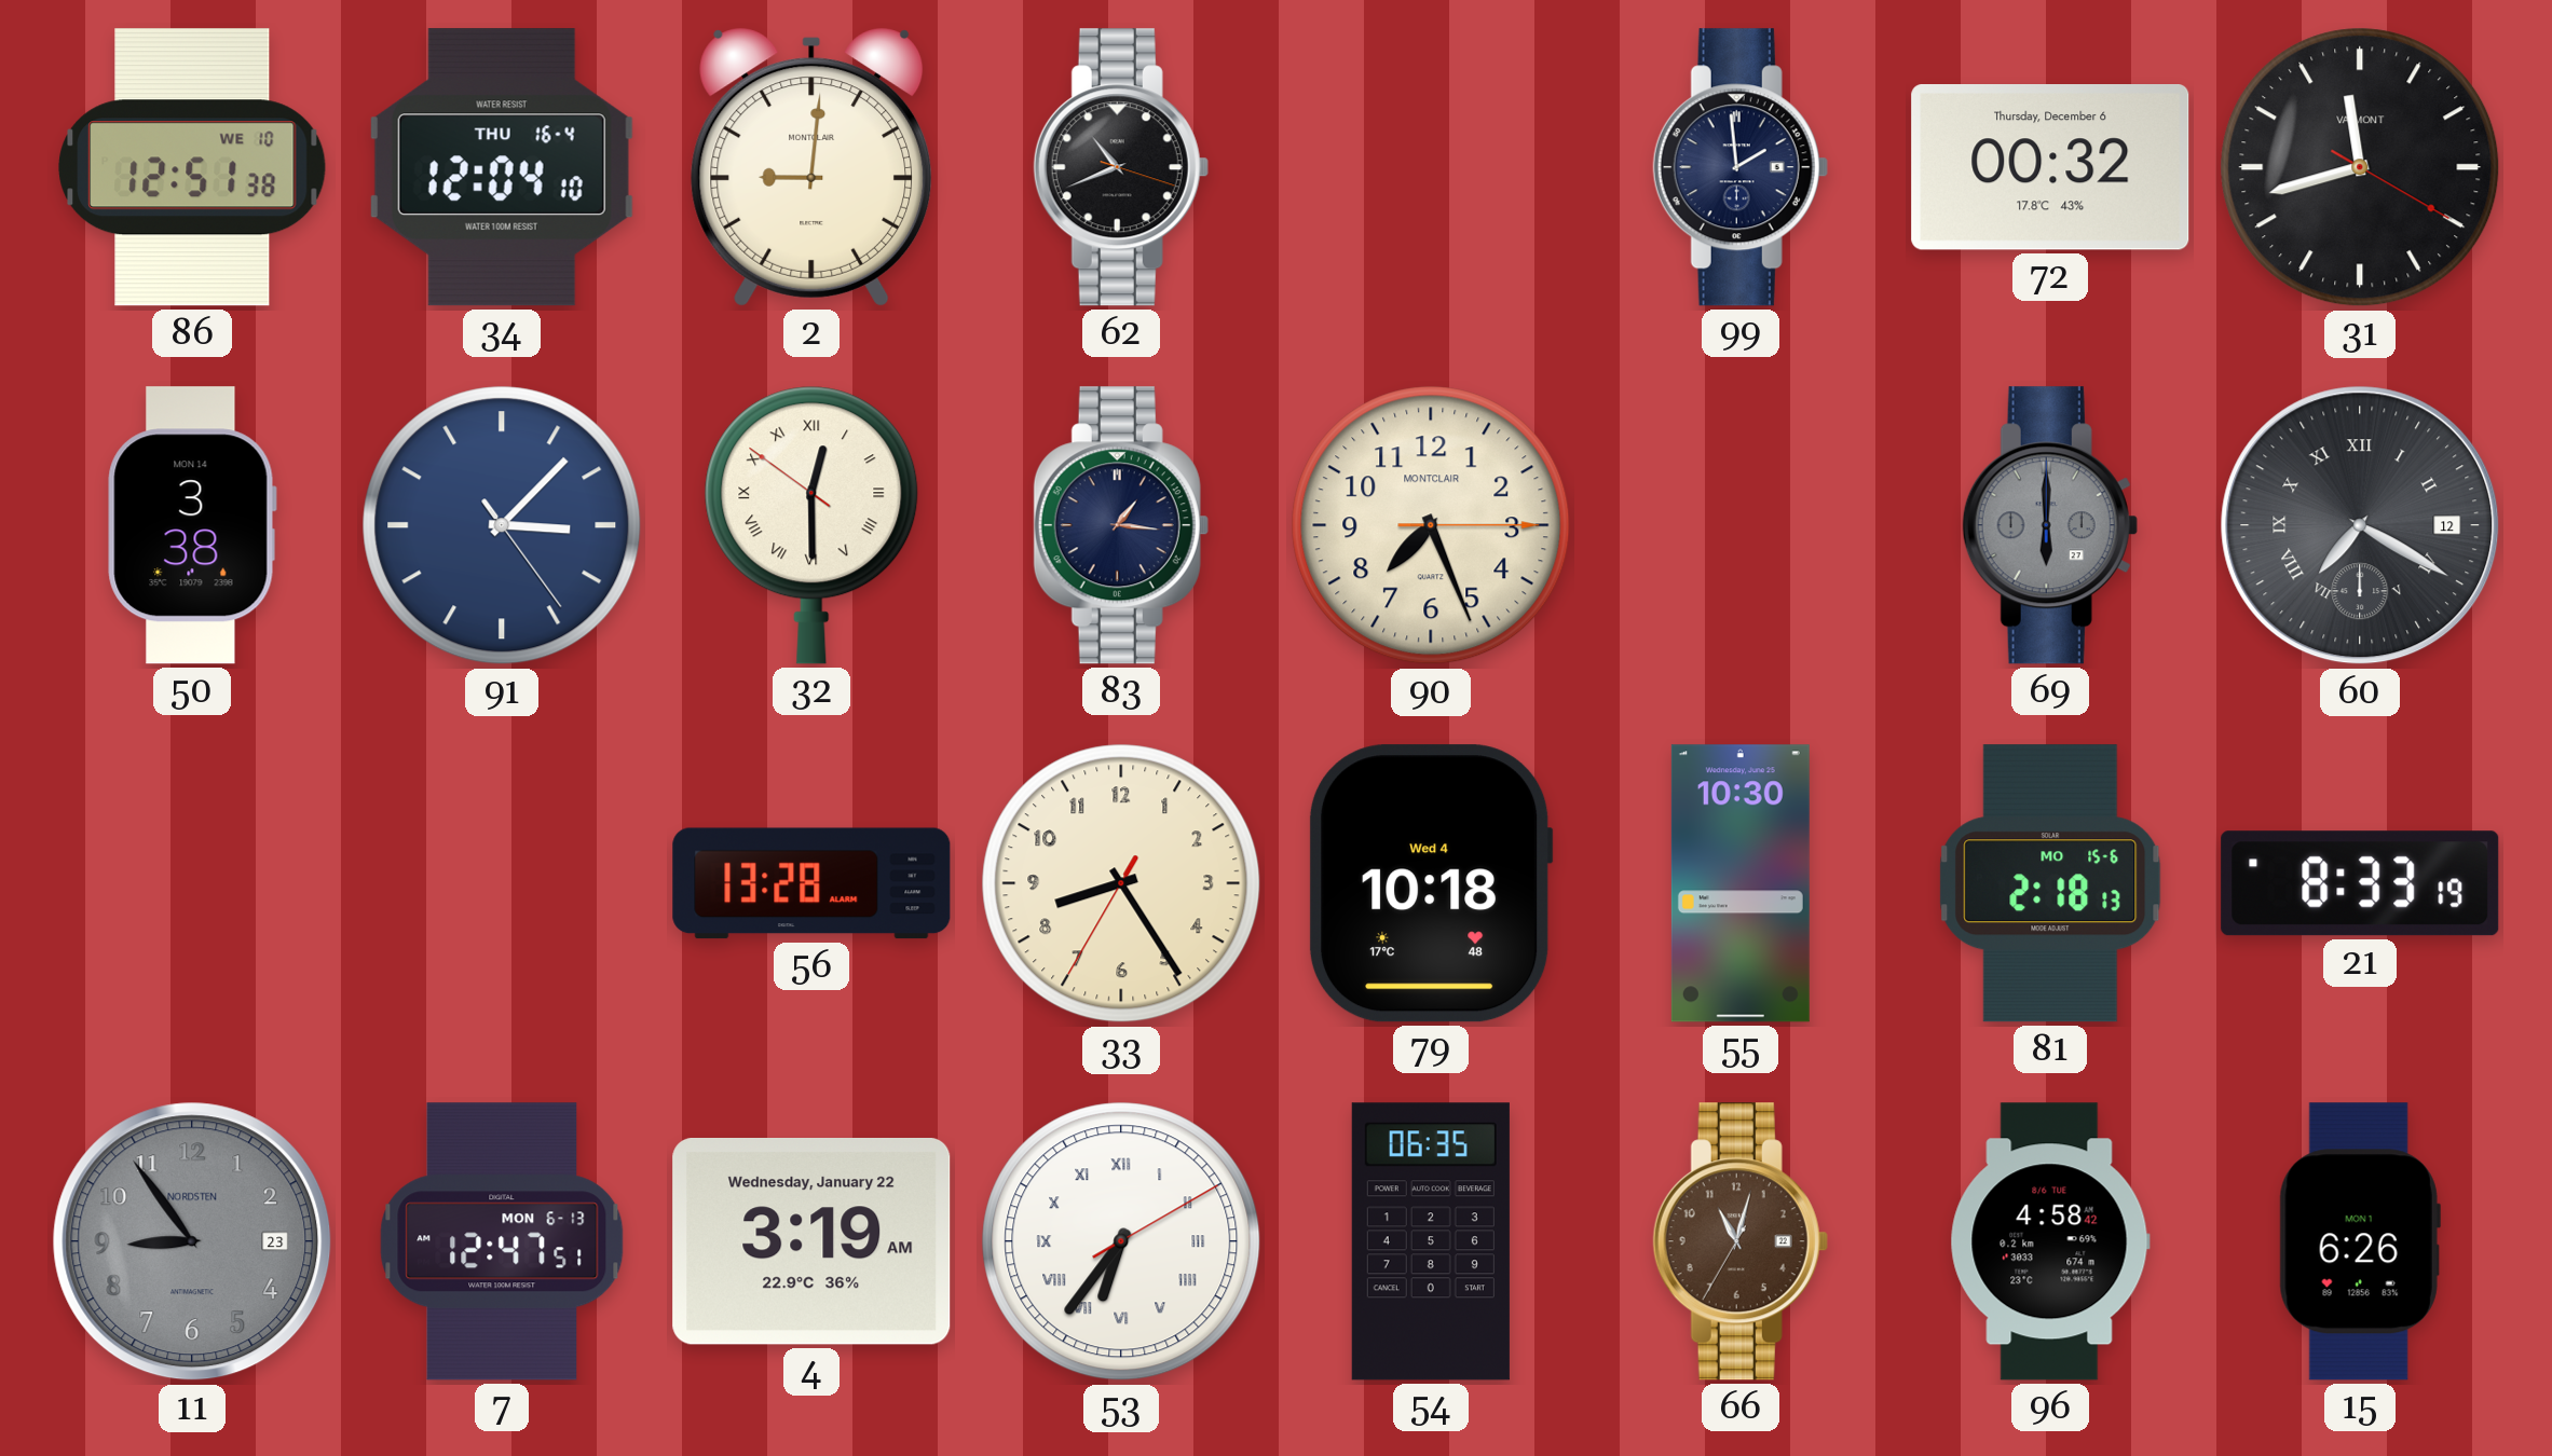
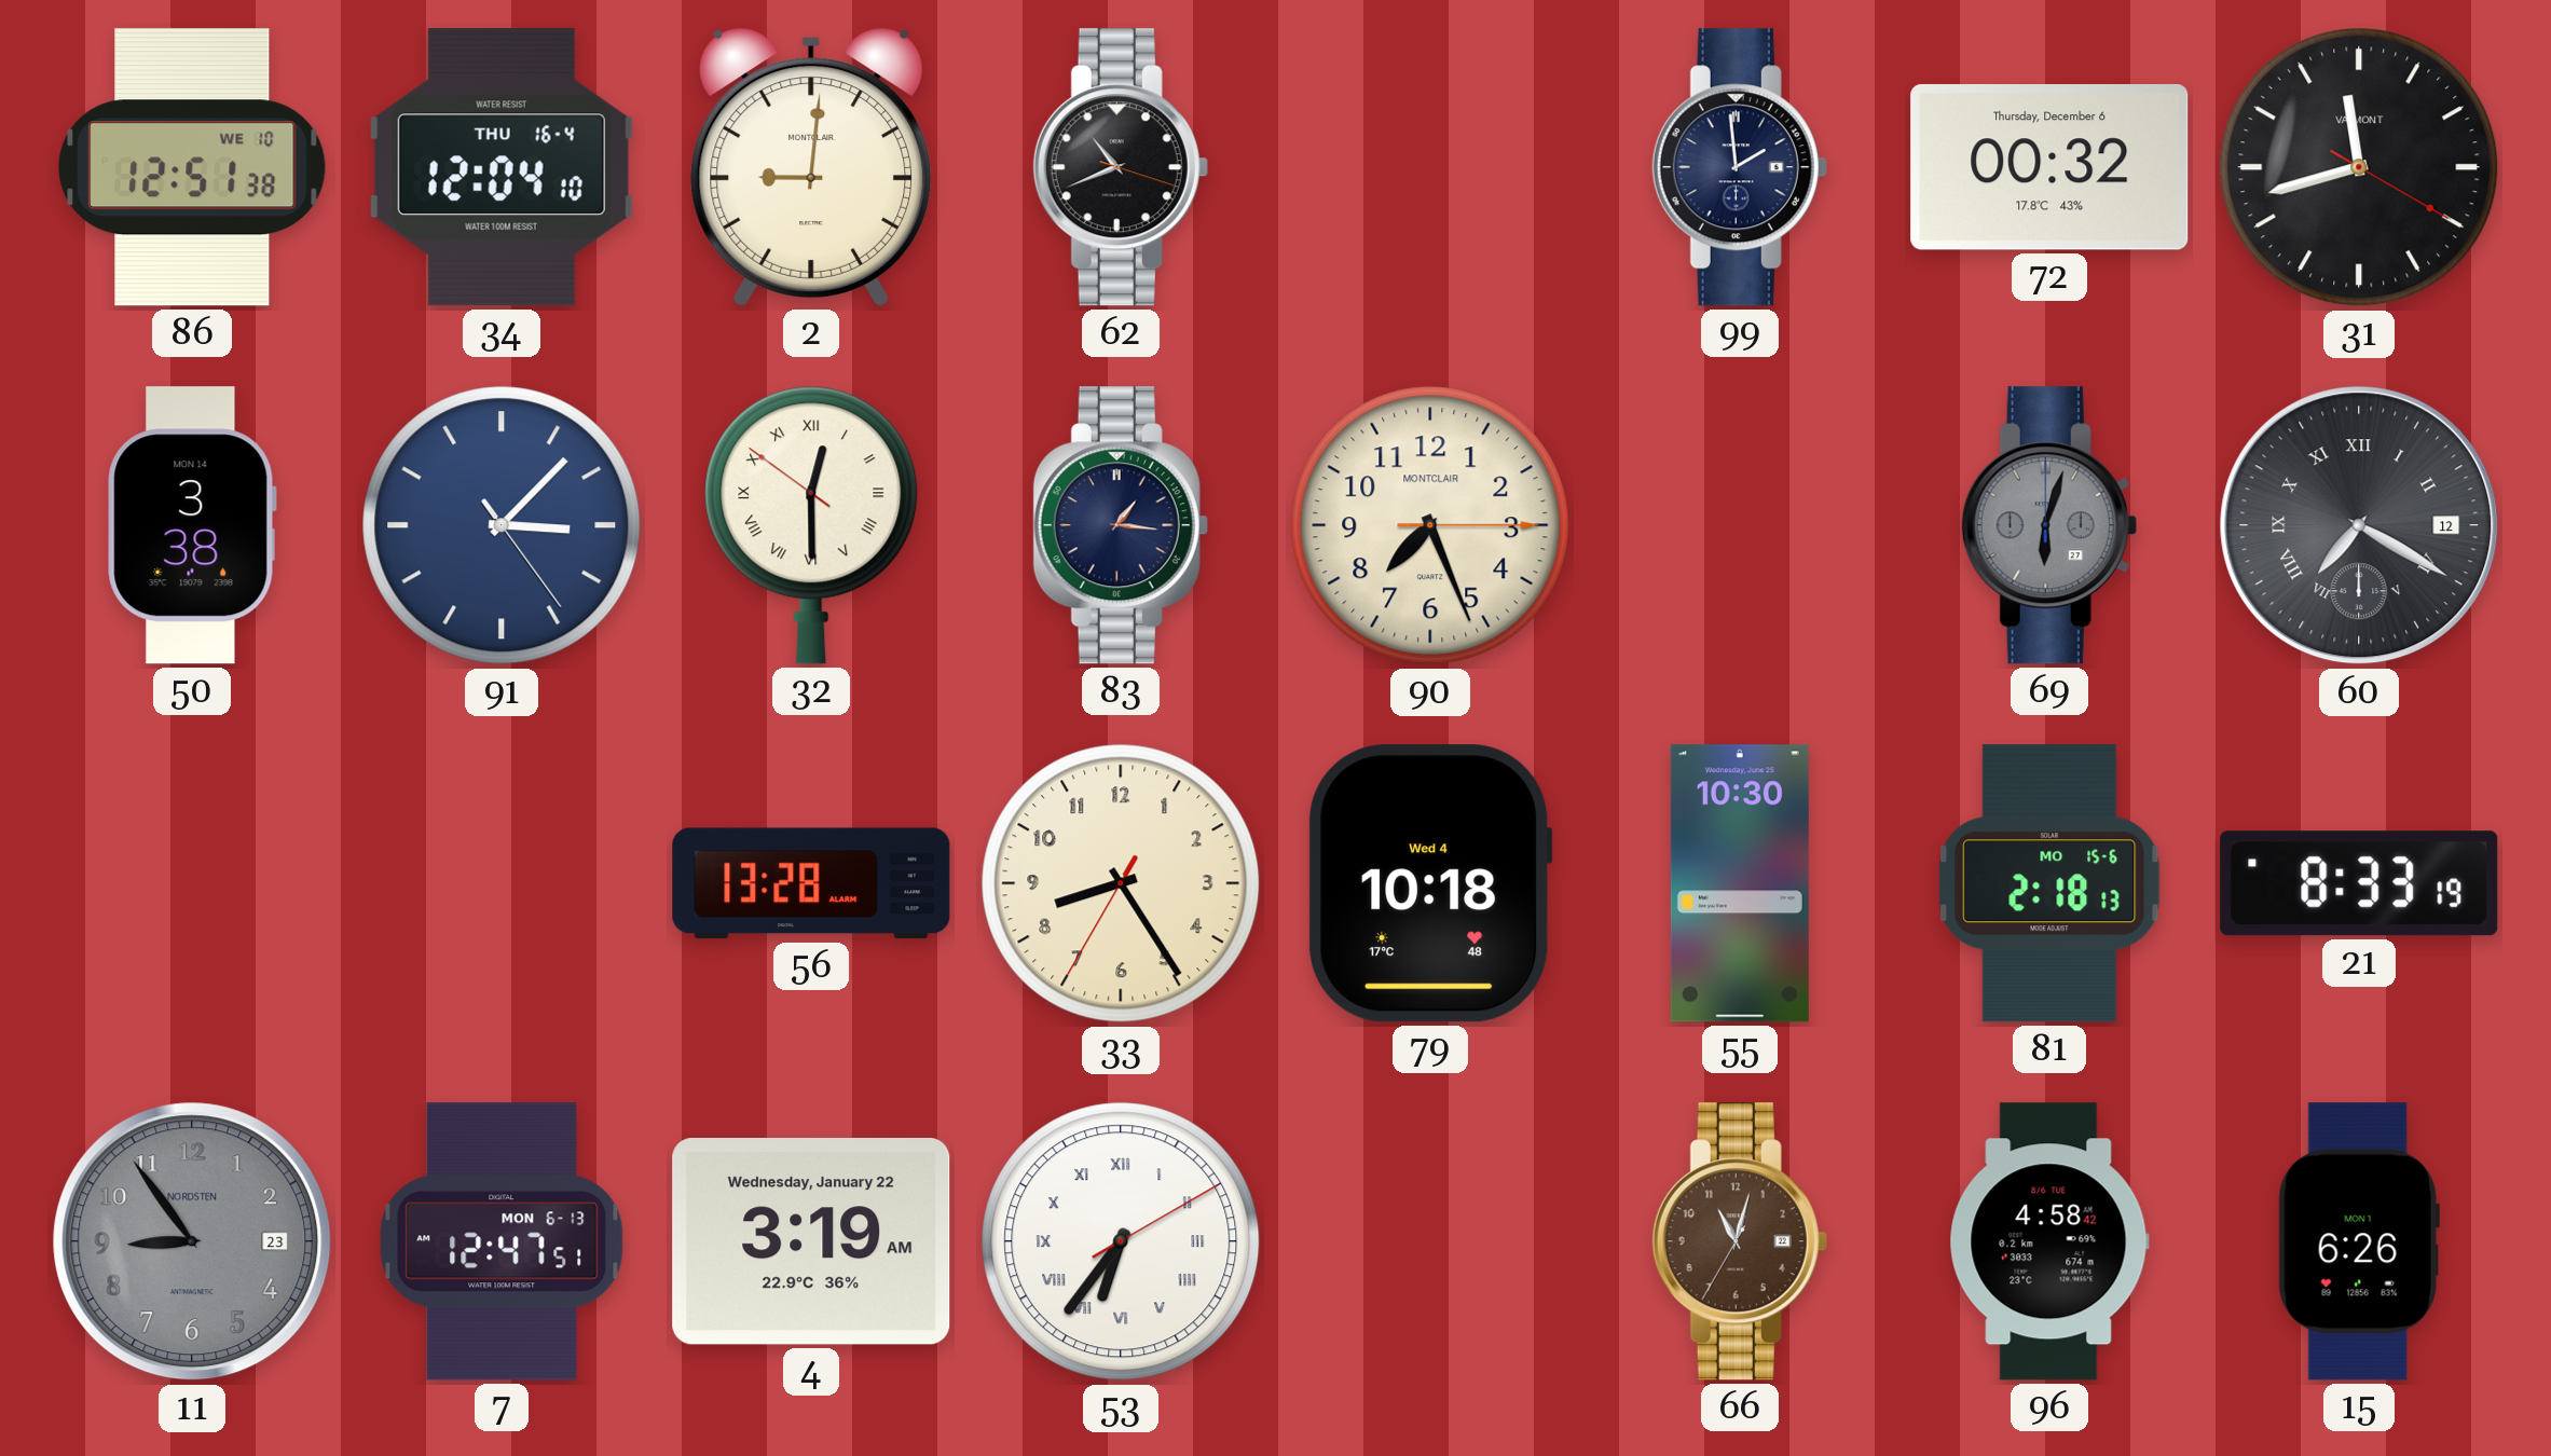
69: 6:00 -> 6:03
54: 06:35 -> none
